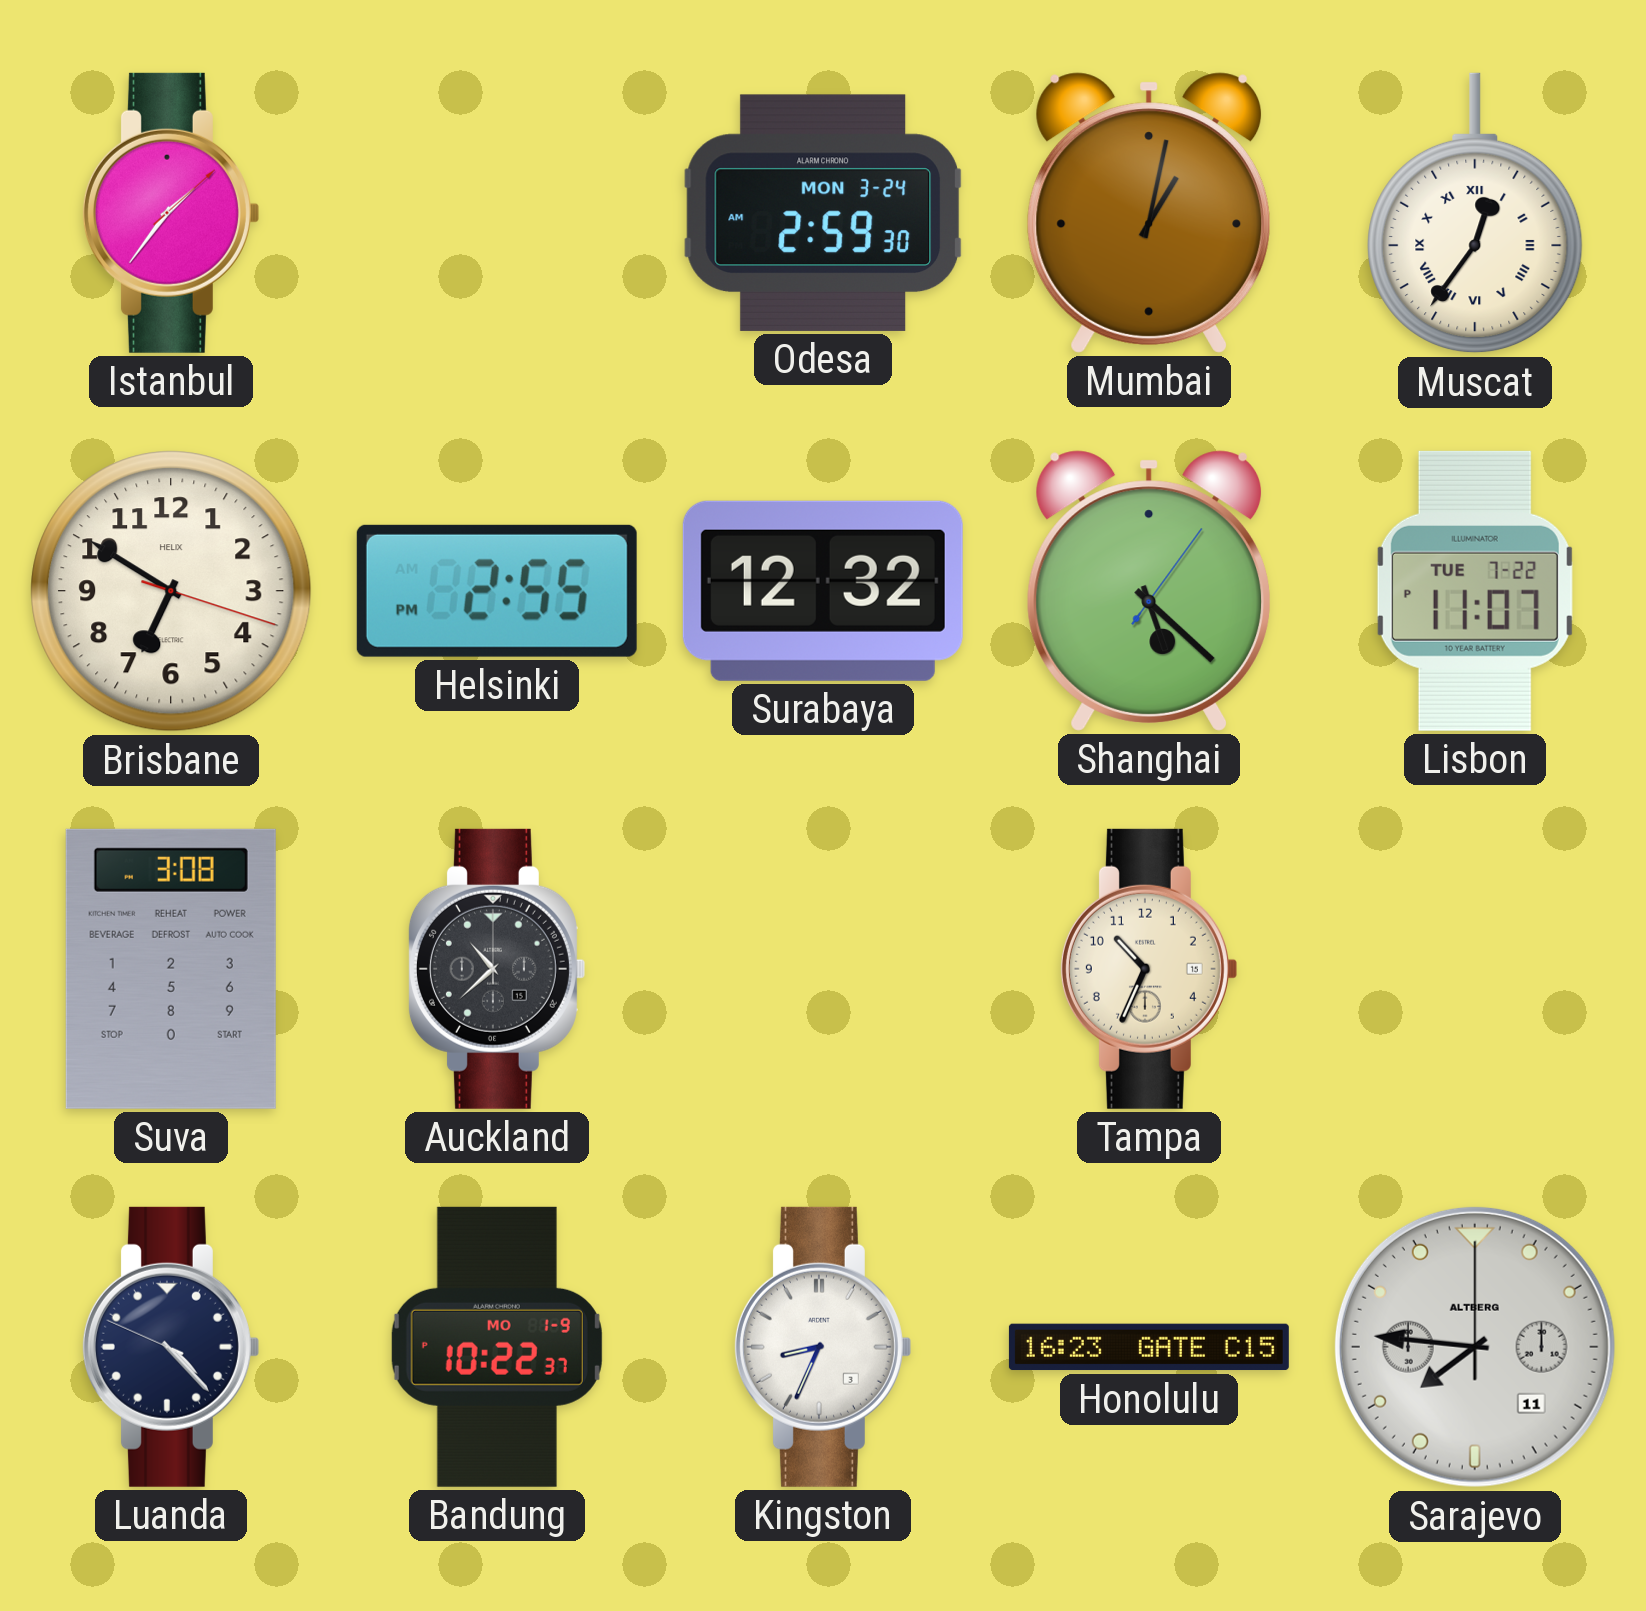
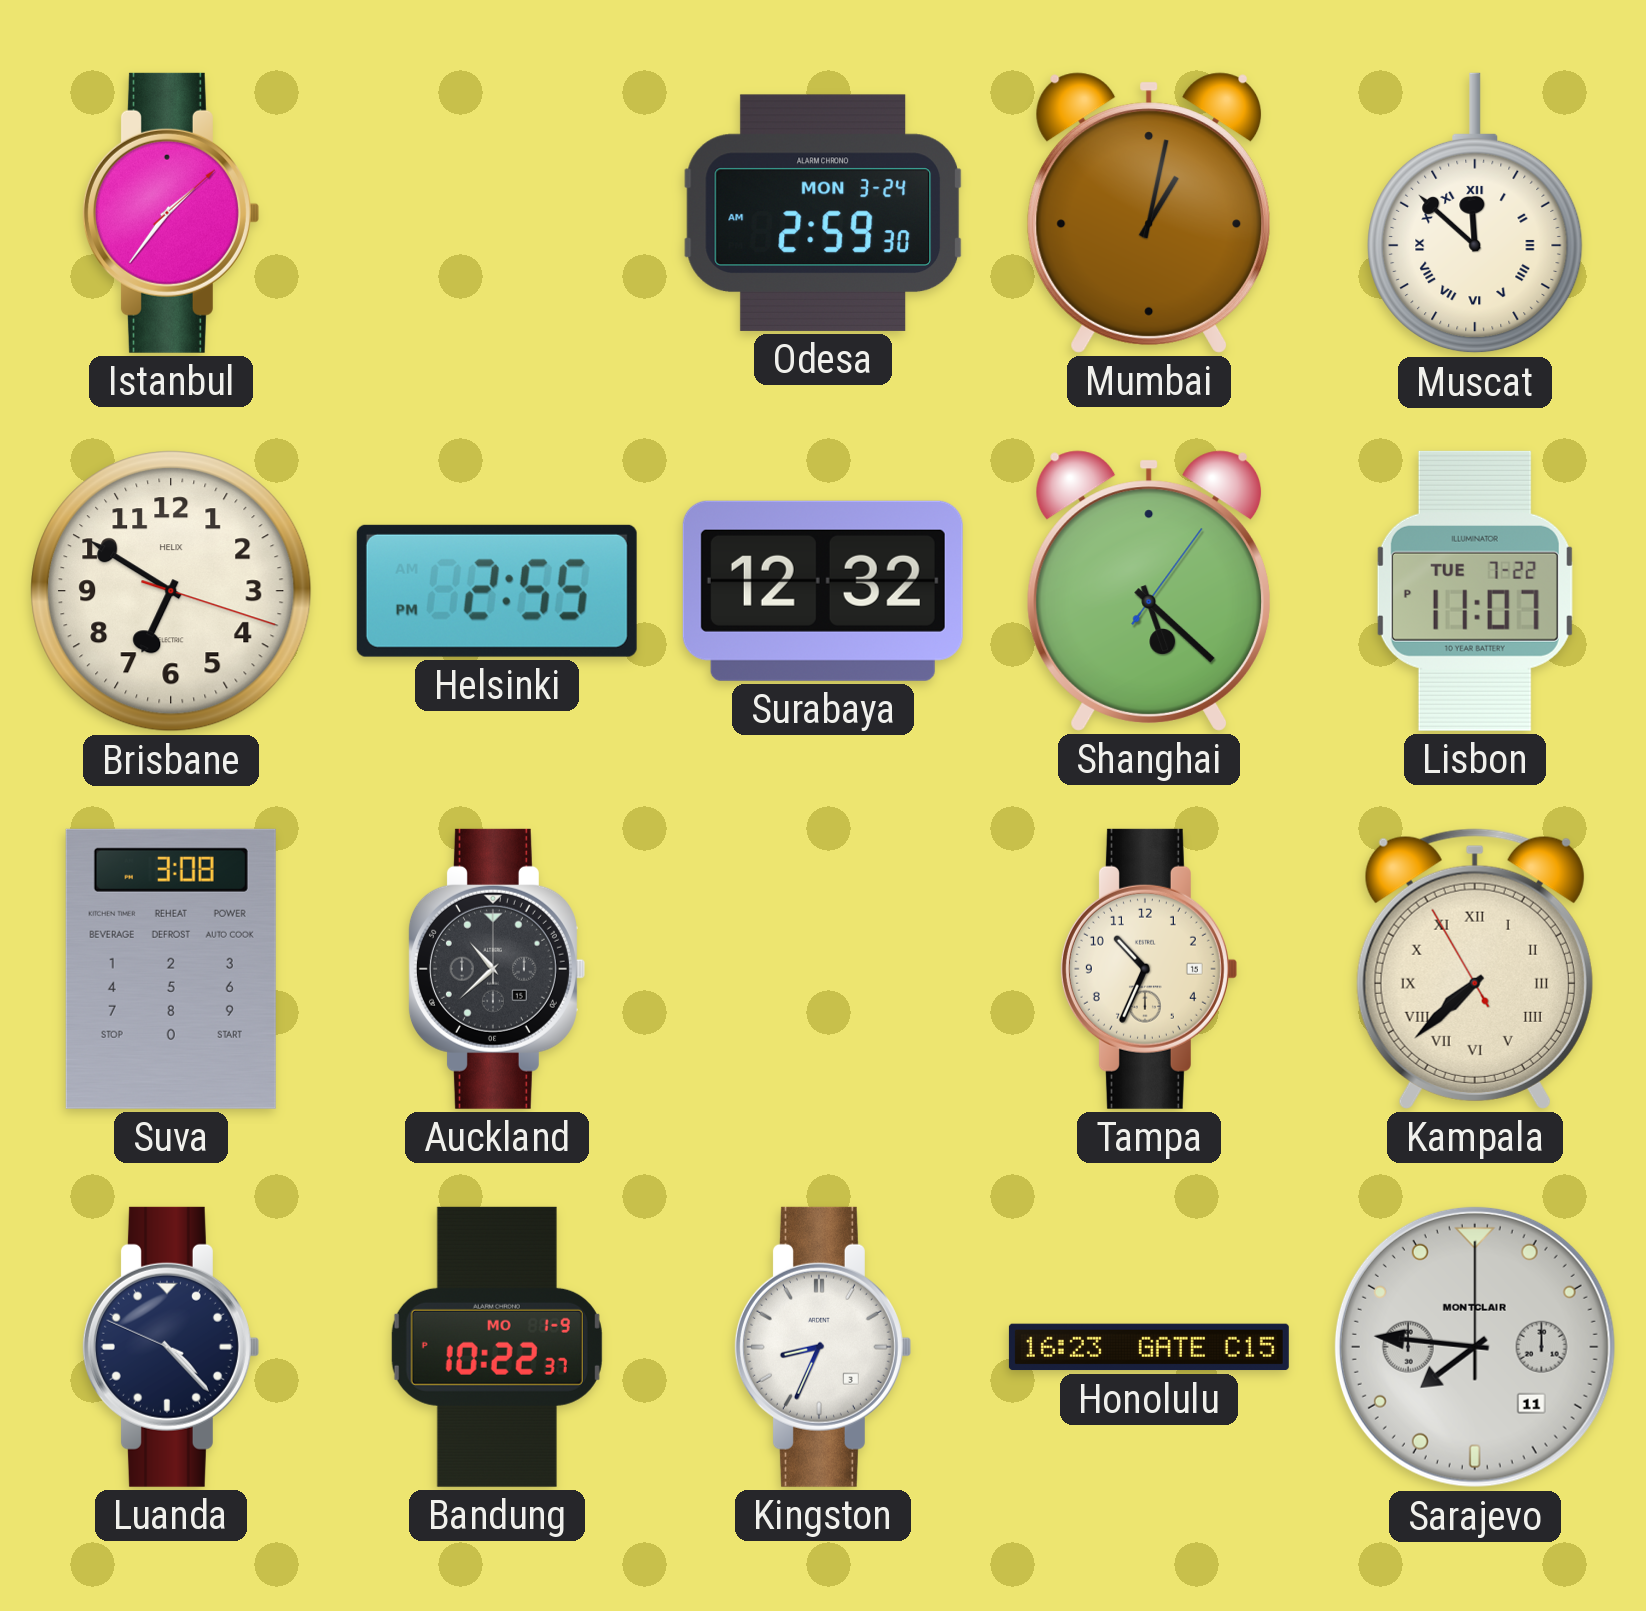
Muscat: 12:36 -> 11:52
Kampala: none -> 7:37
Sarajevo brand: ALTBERG -> MONTCLAIR
